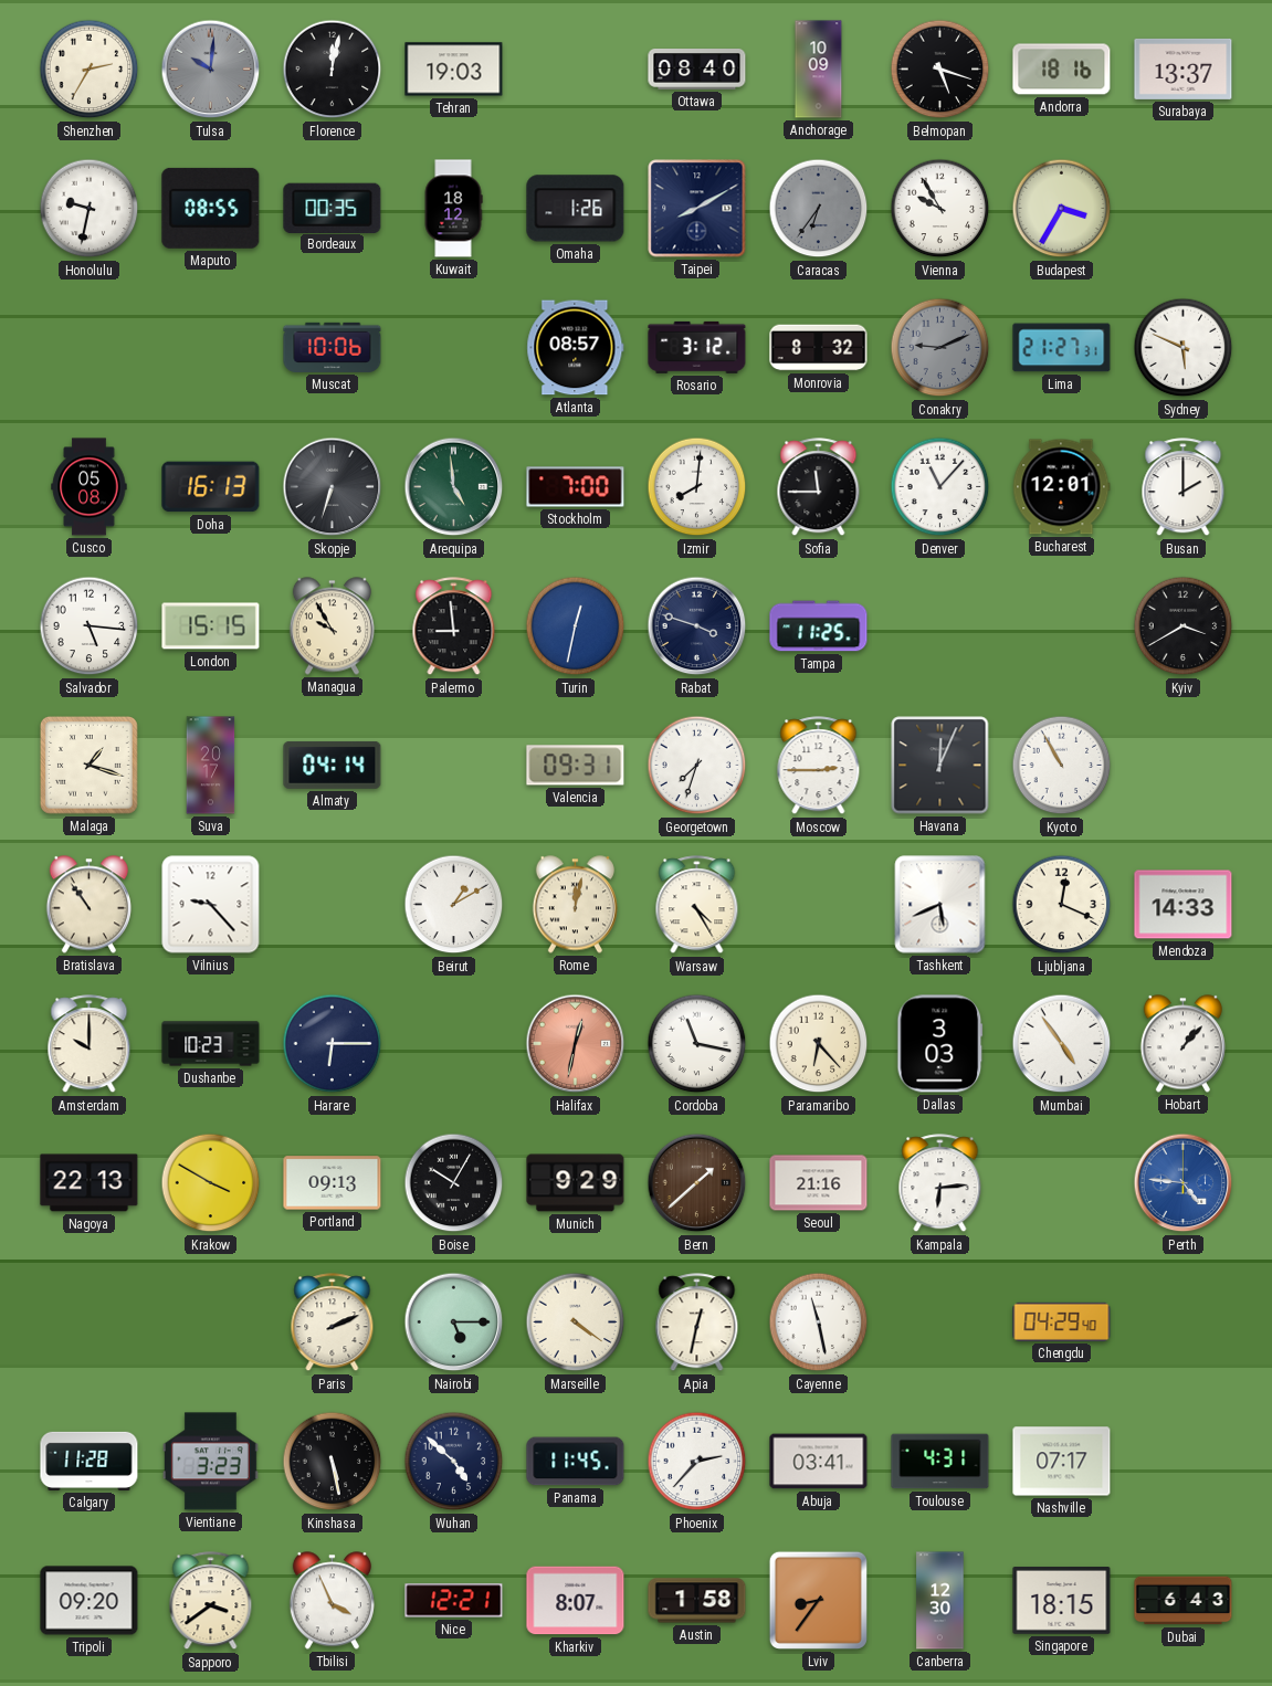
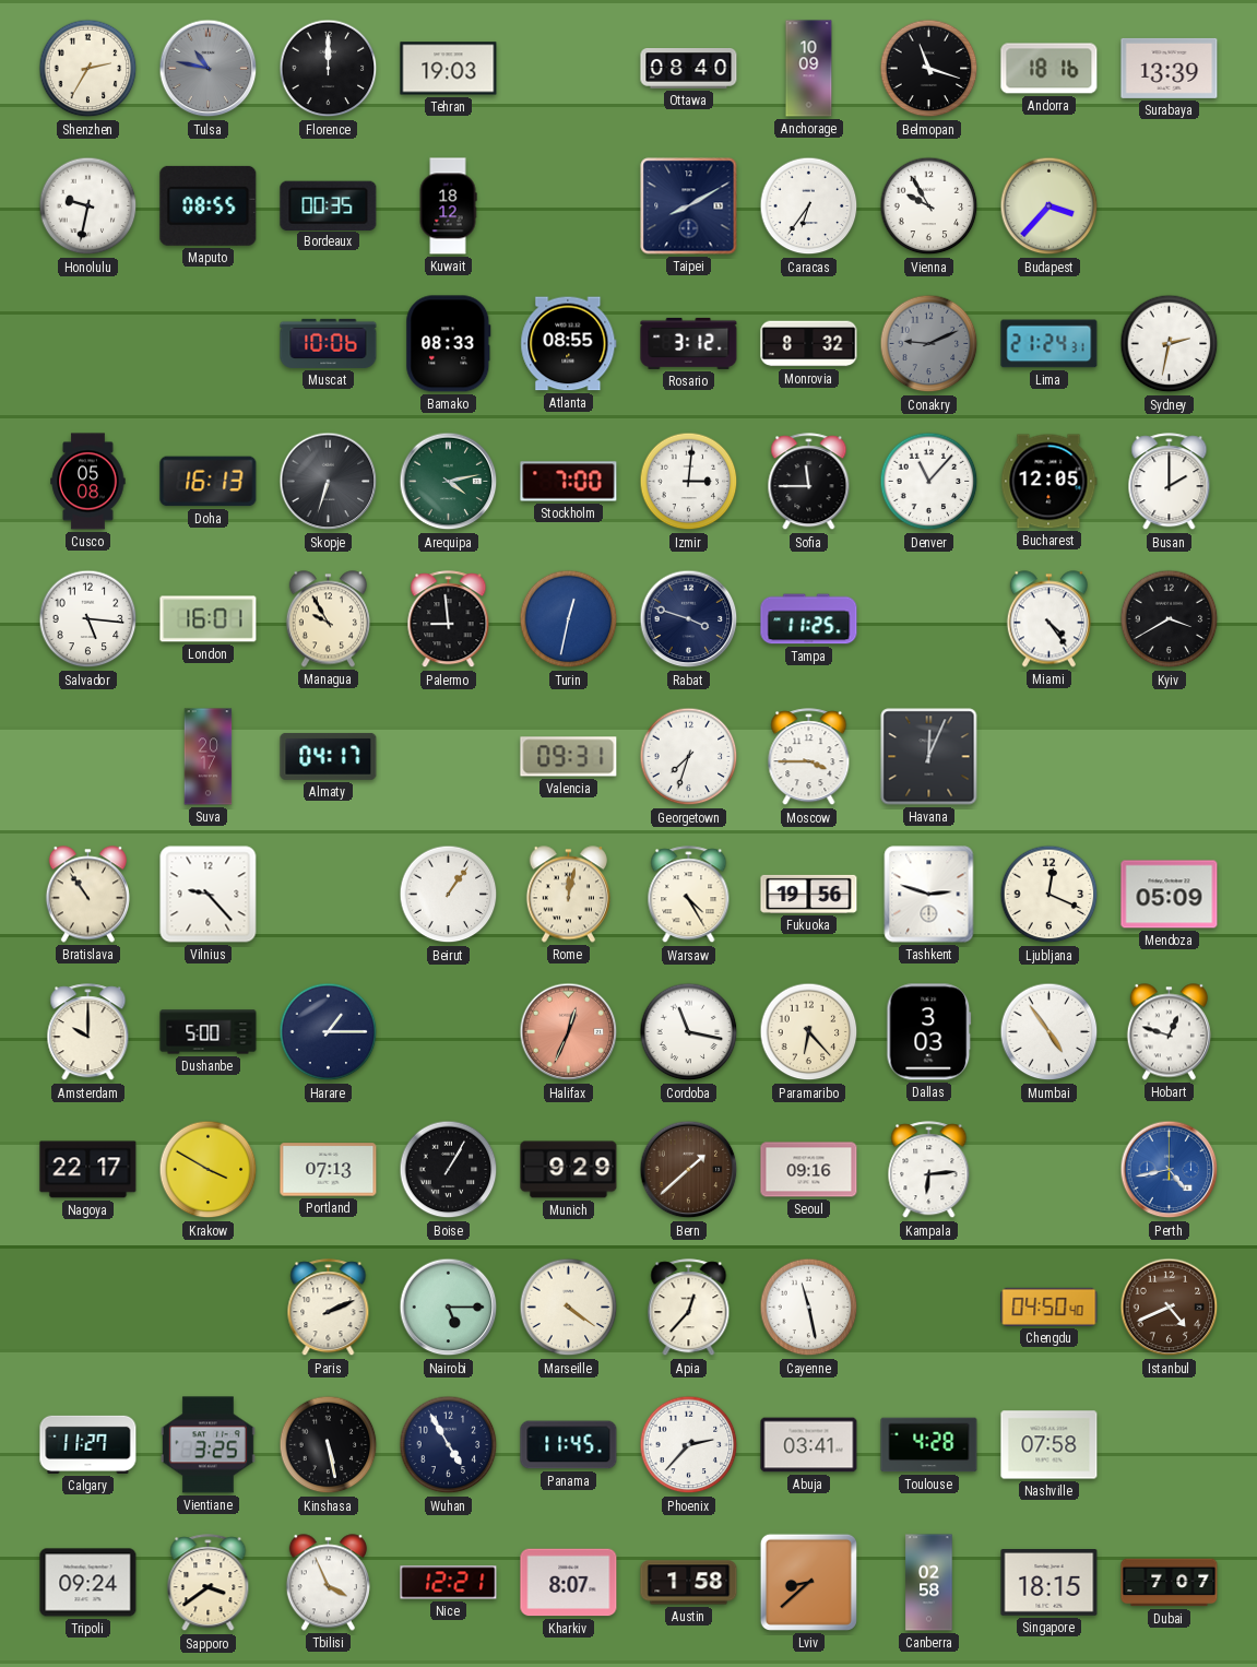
Tulsa: 10:01 -> 10:47
Florence: 12:02 -> 12:00
Belmopan: 5:18 -> 11:18
Surabaya: 13:37 -> 13:39
Omaha: 1:26 -> none
Caracas dial: grey -> white
Budapest: 3:35 -> 3:37
Bamako: none -> 08:33
Atlanta: 08:57 -> 08:55
Lima: 21:27 -> 21:24
Sydney: 5:49 -> 2:32
Arequipa: 4:59 -> 4:13
Izmir: 8:01 -> 3:01
Bucharest: 12:01 -> 12:05
London: 15:15 -> 16:01
Miami: none -> 4:24
Malaga: 1:18 -> none
Almaty: 04:14 -> 04:17
Moscow: 2:45 -> 3:45
Kyoto: 10:55 -> none
Beirut: 1:10 -> 1:06
Fukuoka: none -> 19:56
Tashkent: 5:41 -> 2:48
Mendoza: 14:33 -> 05:09
Dushanbe: 10:23 -> 5:00
Harare: 6:15 -> 1:15
Halifax: 12:32 -> 12:34
Hobart: 1:07 -> 12:48
Nagoya: 22:13 -> 22:17
Portland: 09:13 -> 07:13
Boise: 10:05 -> 1:05
Seoul: 21:16 -> 09:16
Perth: 4:46 -> 4:43
Apia: 12:32 -> 12:37
Chengdu: 04:29 -> 04:50
Istanbul: none -> 4:41
Calgary: 11:28 -> 11:27
Vientiane: 3:23 -> 3:25
Wuhan: 4:52 -> 4:55
Toulouse: 4:31 -> 4:28
Nashville: 07:17 -> 07:58
Tripoli: 09:20 -> 09:24
Lviv: 8:36 -> 8:38
Canberra: 12:30 -> 02:58
Dubai: 6:43 -> 7:07
